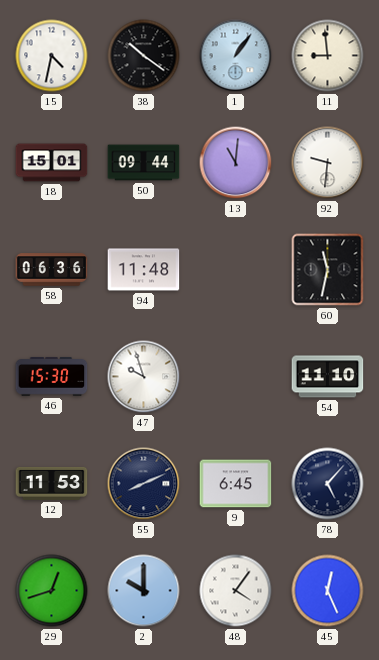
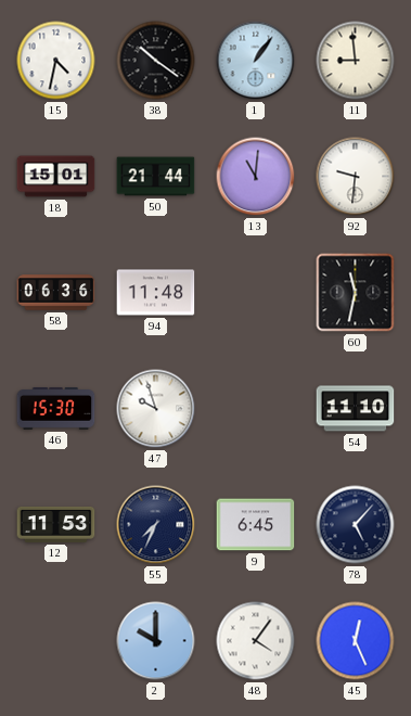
50: 09:44 -> 21:44
55: 8:11 -> 7:34
29: 12:42 -> none
